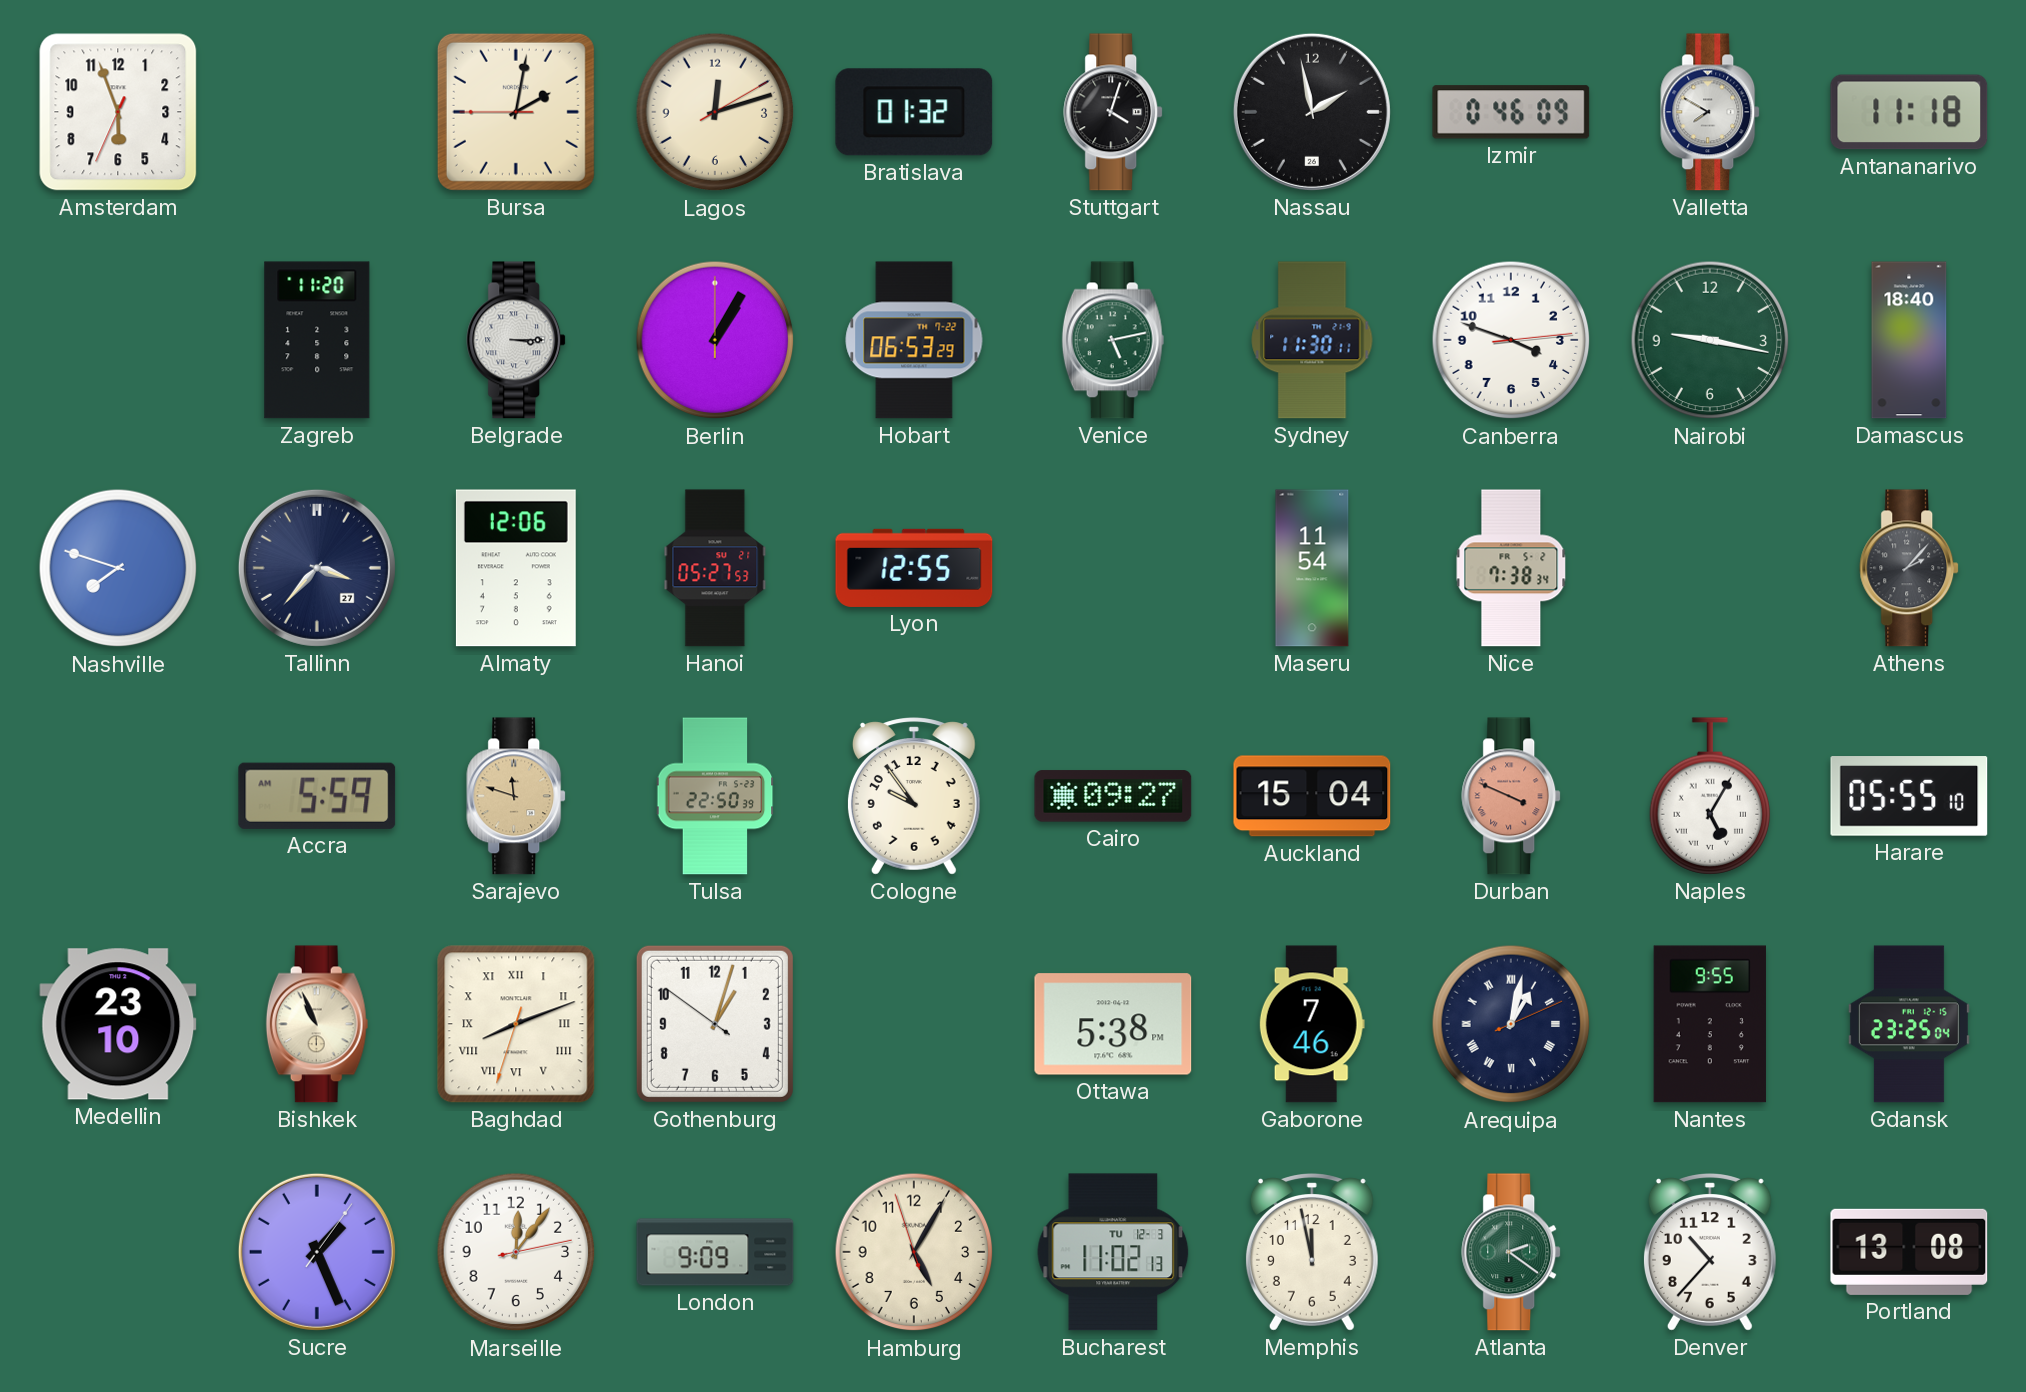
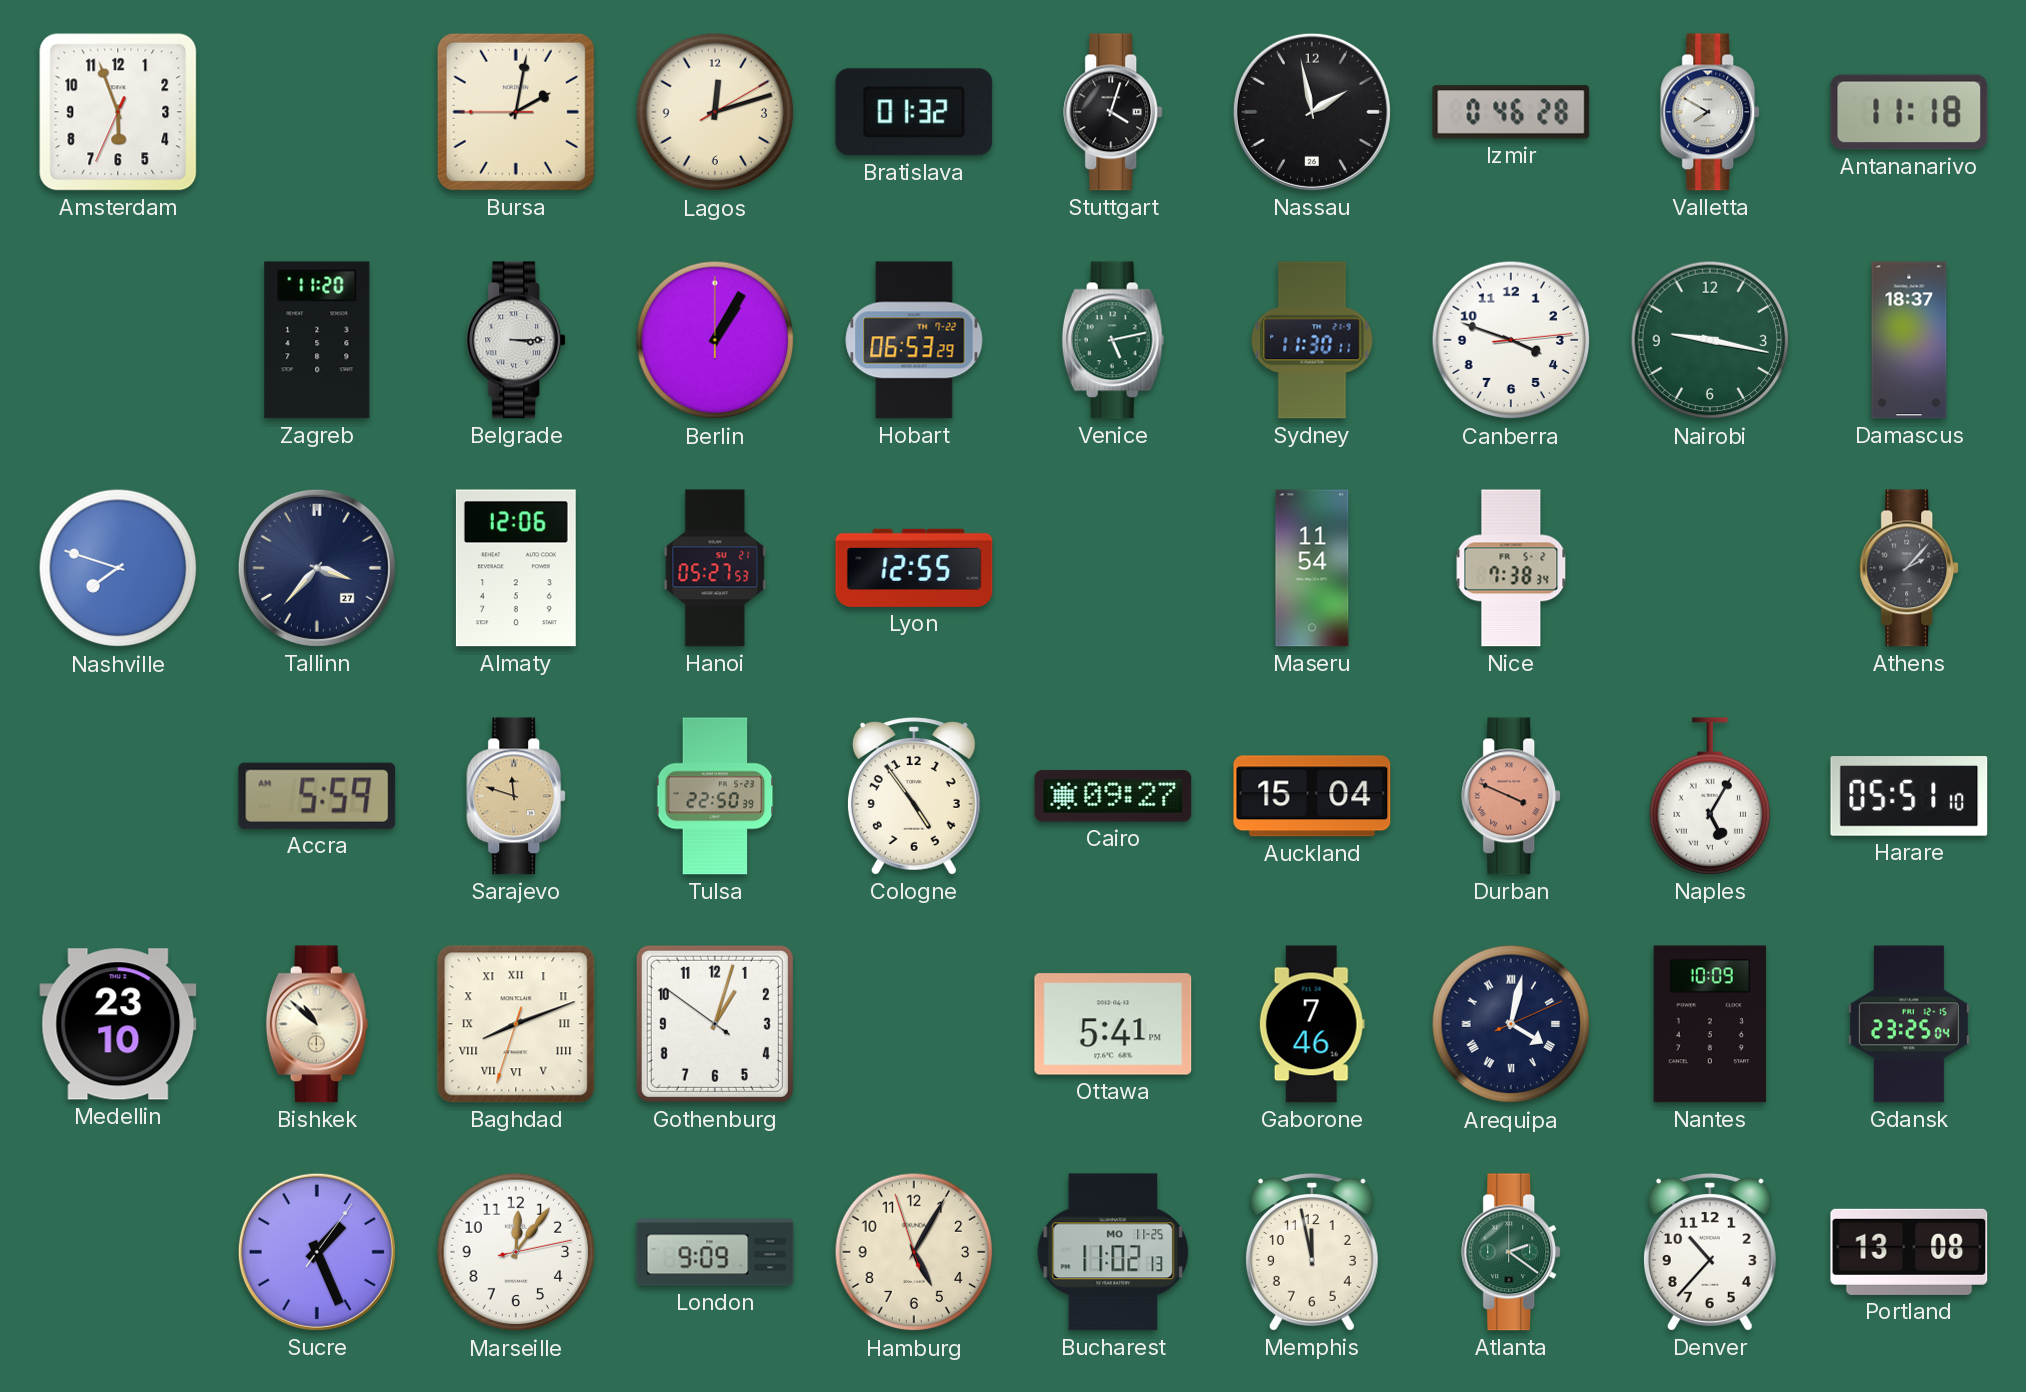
Izmir: 0:46:09 -> 0:46:28
Damascus: 18:40 -> 18:37
Cologne: 9:54 -> 4:54
Harare: 05:55 -> 05:51
Bishkek: 10:56 -> 10:52
Ottawa: 5:38 -> 5:41
Arequipa: 1:02 -> 4:02
Nantes: 9:55 -> 10:09
Bucharest date: TU 12-3 -> MO 11-25
